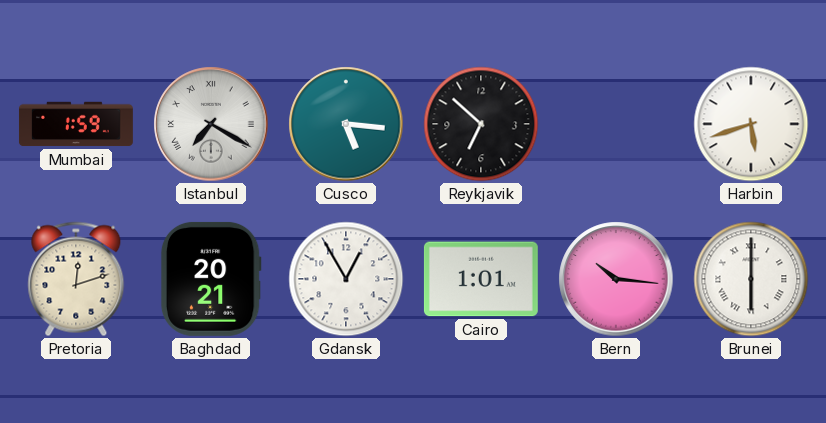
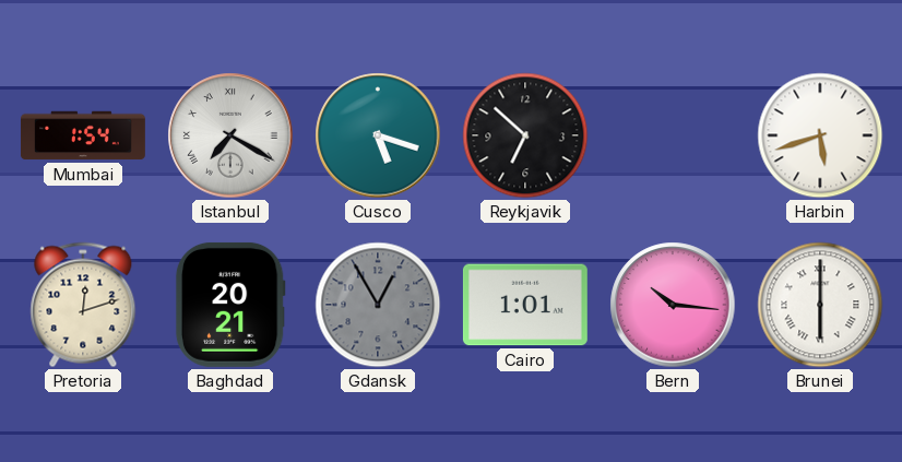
Mumbai: 1:59 -> 1:54
Cusco: 5:16 -> 5:18
Gdansk dial: white -> grey
